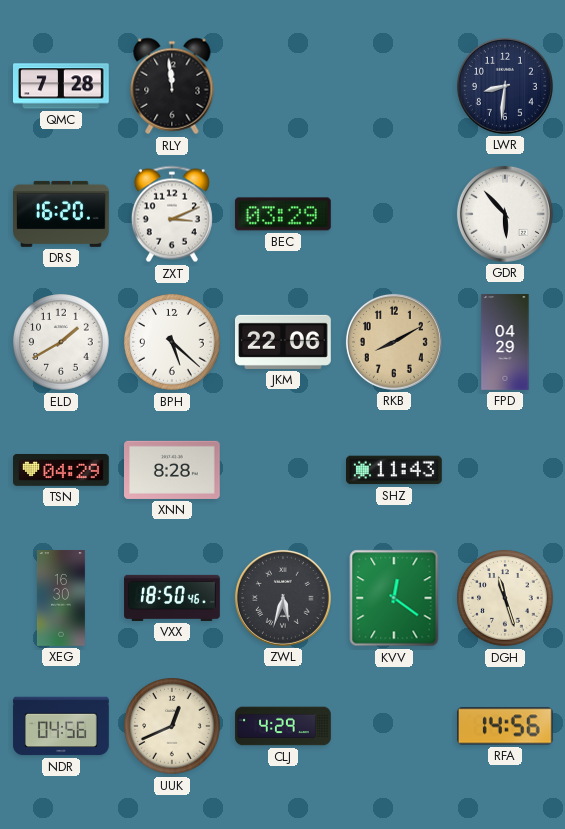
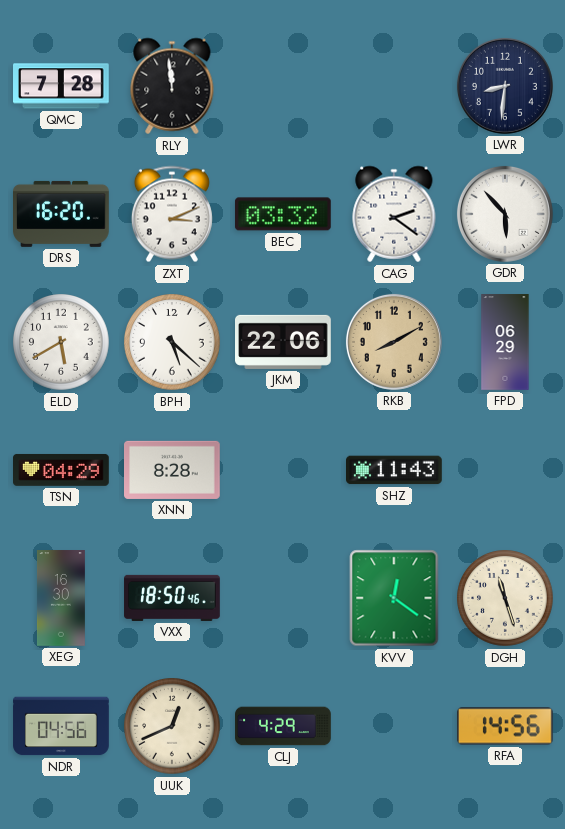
BEC: 03:29 -> 03:32
CAG: none -> 2:21
ELD: 1:40 -> 5:40
FPD: 04:29 -> 06:29
ZWL: 5:33 -> none
